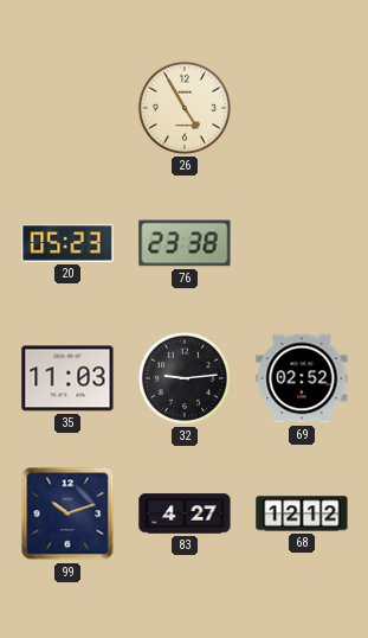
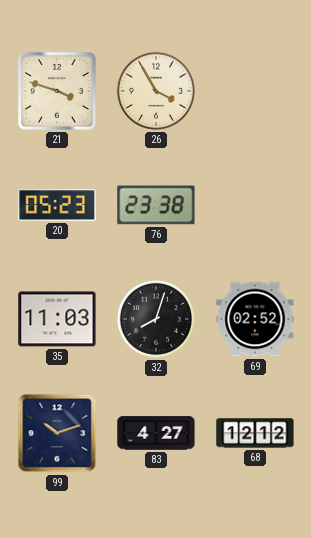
21: none -> 3:48
26: 4:55 -> 3:55
32: 9:14 -> 8:03
